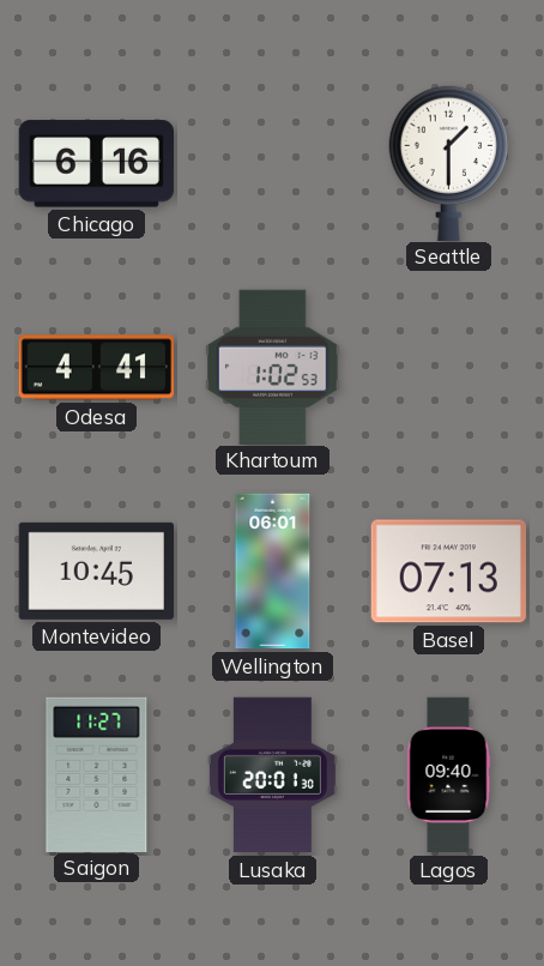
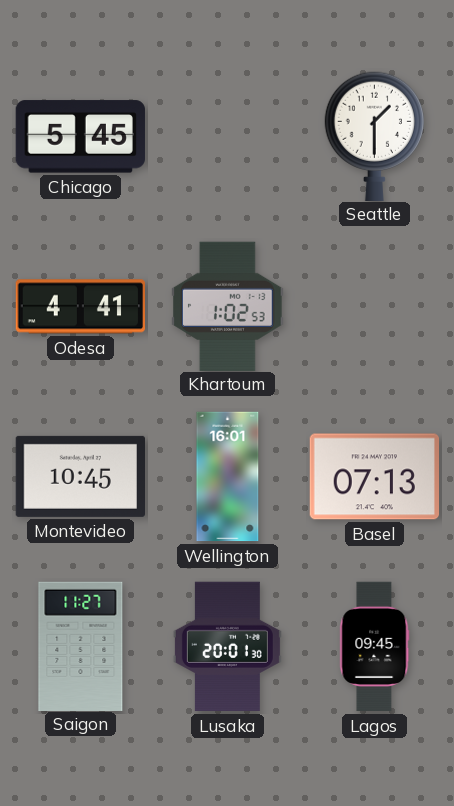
Chicago: 6:16 -> 5:45
Wellington: 06:01 -> 16:01
Lagos: 09:40 -> 09:45
